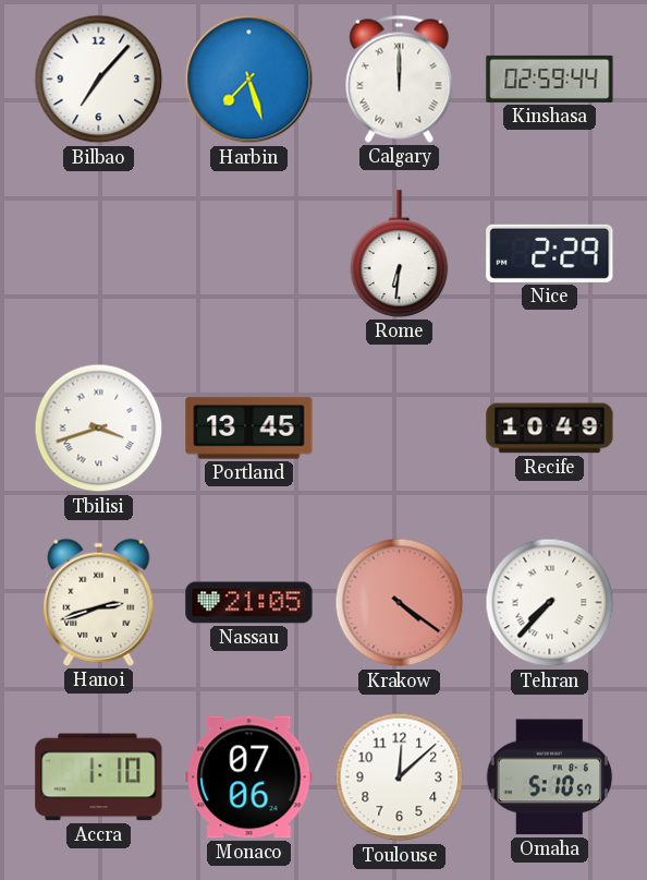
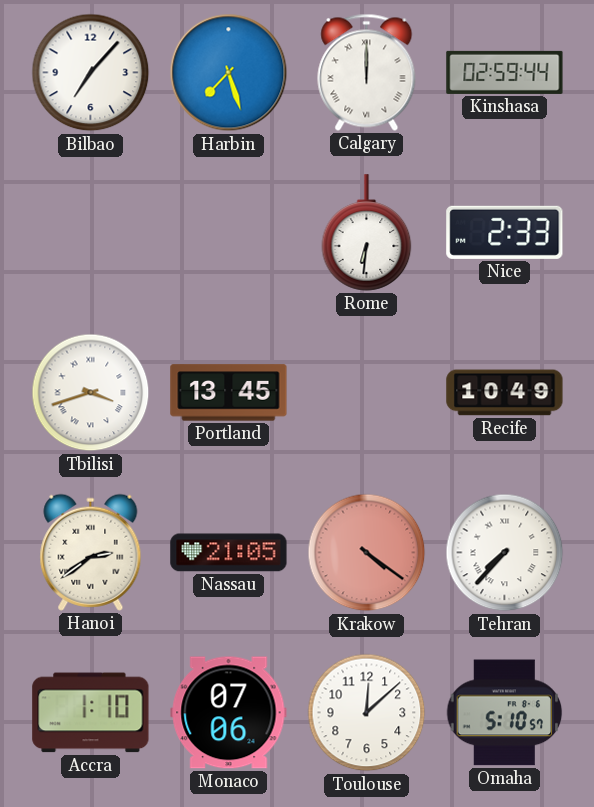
Nice: 2:29 -> 2:33
Hanoi: 2:42 -> 2:39
